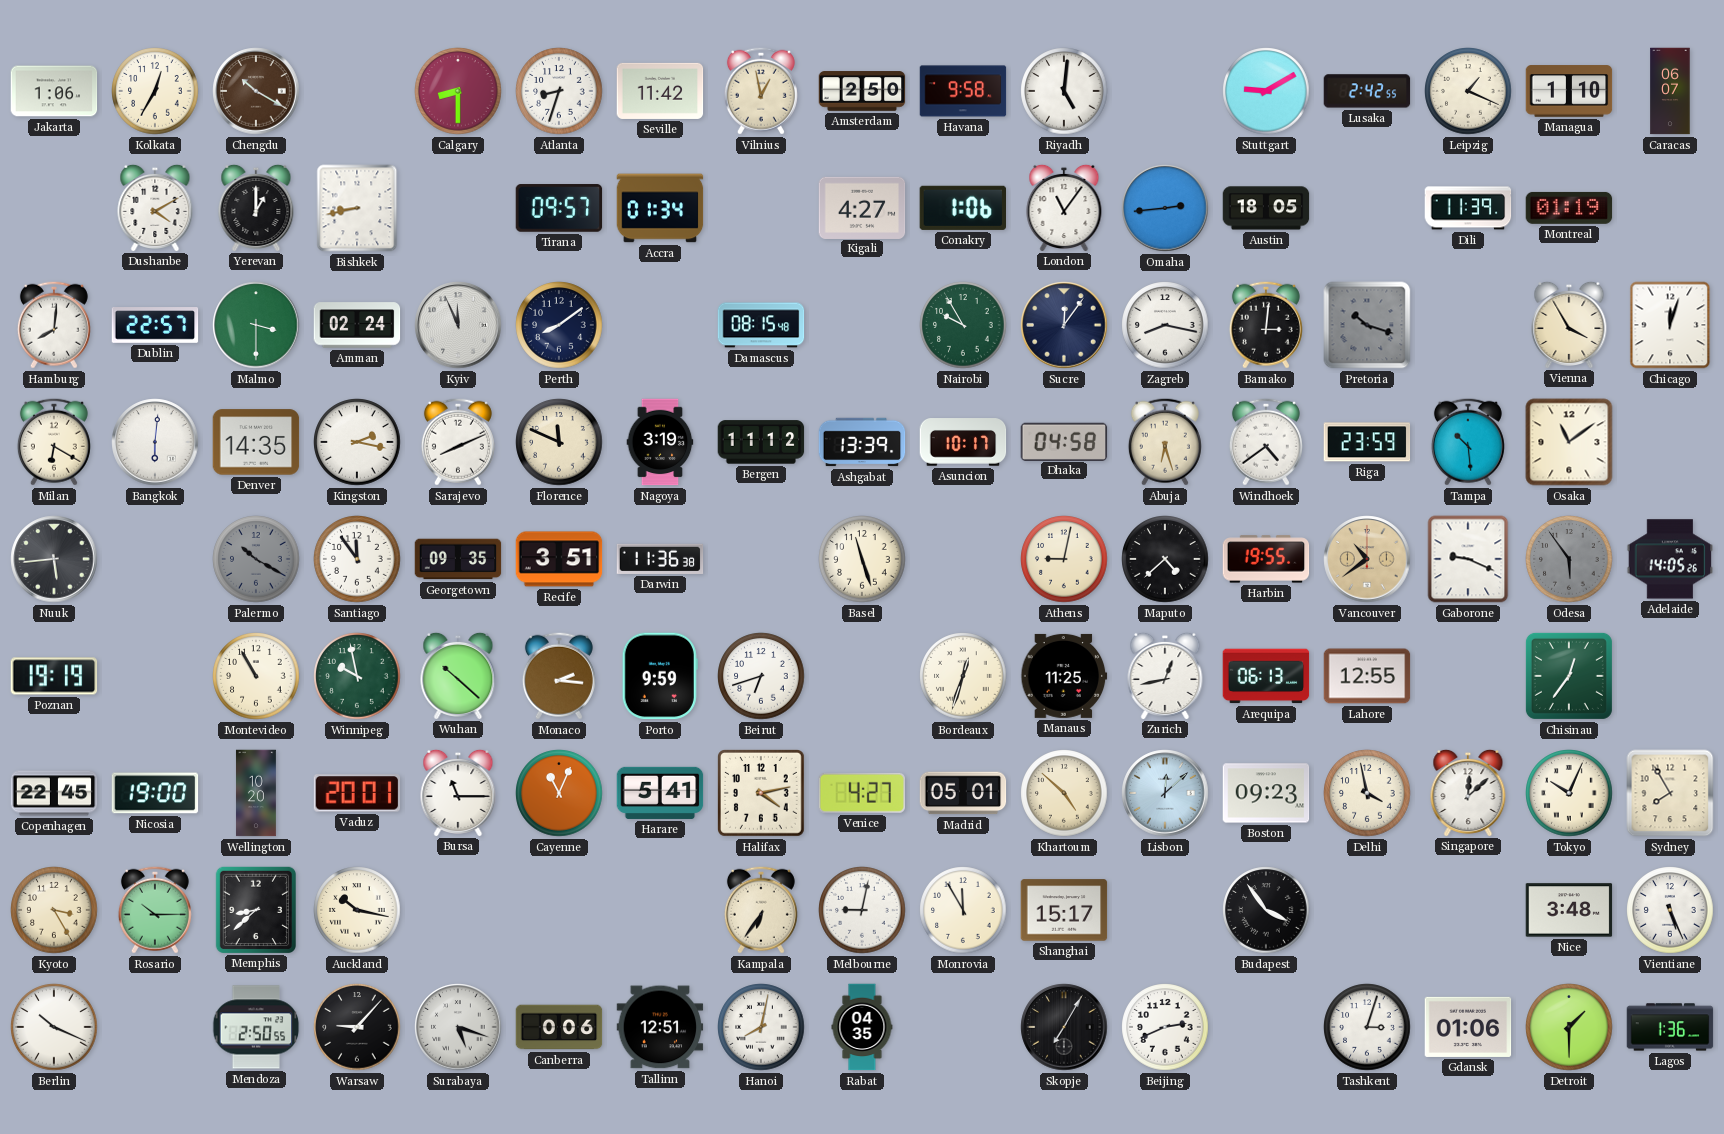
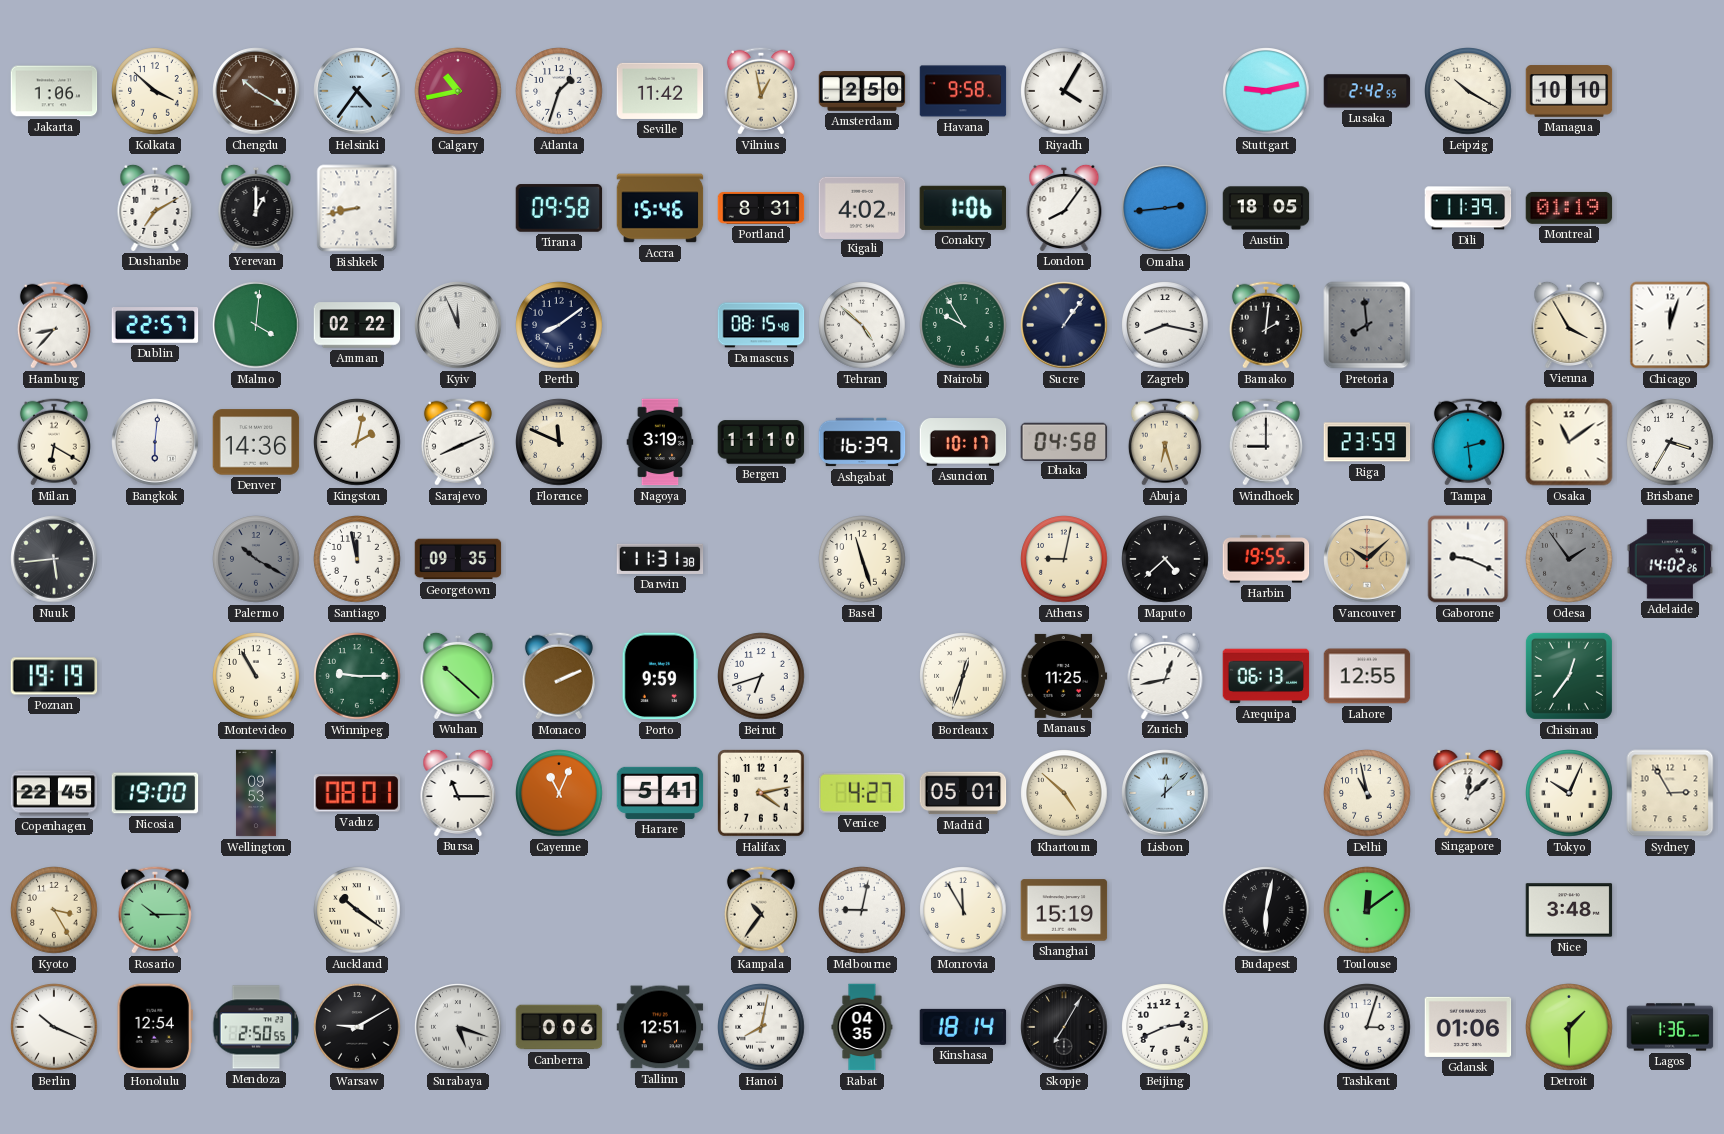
Kolkata: 12:35 -> 3:52
Helsinki: none -> 4:36
Calgary: 8:30 -> 10:43
Atlanta: 8:33 -> 1:33
Riyadh: 5:01 -> 4:05
Stuttgart: 9:10 -> 9:13
Leipzig: 1:19 -> 10:20
Managua: 1:10 -> 10:10
Caracas: 06:07 -> none
Dushanbe: 4:10 -> 7:10
Tirana: 09:57 -> 09:58
Accra: 01:34 -> 15:46
Portland: none -> 8:31
Kigali: 4:27 -> 4:02
London: 11:06 -> 8:06
Hamburg: 8:01 -> 8:37
Malmo: 3:30 -> 4:01
Amman: 02:24 -> 02:22
Tehran: none -> 4:52
Sucre: 12:06 -> 1:06
Bamako: 3:01 -> 2:01
Pretoria: 10:18 -> 7:59
Denver: 14:35 -> 14:36
Kingston: 2:17 -> 2:02
Bergen: 11:12 -> 11:10
Ashgabat: 13:39 -> 16:39
Windhoek: 4:39 -> 9:00
Tampa: 10:29 -> 2:29
Brisbane: none -> 3:35
Santiago: 11:54 -> 11:58
Recife: 3:51 -> none
Darwin: 11:36 -> 11:31
Vancouver: 10:39 -> 10:08
Odesa: 5:54 -> 1:54
Adelaide: 14:05 -> 14:02
Winnipeg: 9:58 -> 9:15
Monaco: 2:16 -> 2:11
Wellington: 10:20 -> 09:53
Vaduz: 20:01 -> 08:01
Boston: 09:23 -> none
Delhi: 3:58 -> 10:58
Sydney: 7:55 -> 2:55
Memphis: 8:38 -> none
Auckland: 10:17 -> 10:21
Kampala: 6:36 -> 10:36
Shanghai: 15:17 -> 15:19
Budapest: 3:54 -> 6:02
Toulouse: none -> 12:09
Vientiane: 5:26 -> none
Honolulu: none -> 12:54
Warsaw: 9:07 -> 9:10
Kinshasa: none -> 18:14
